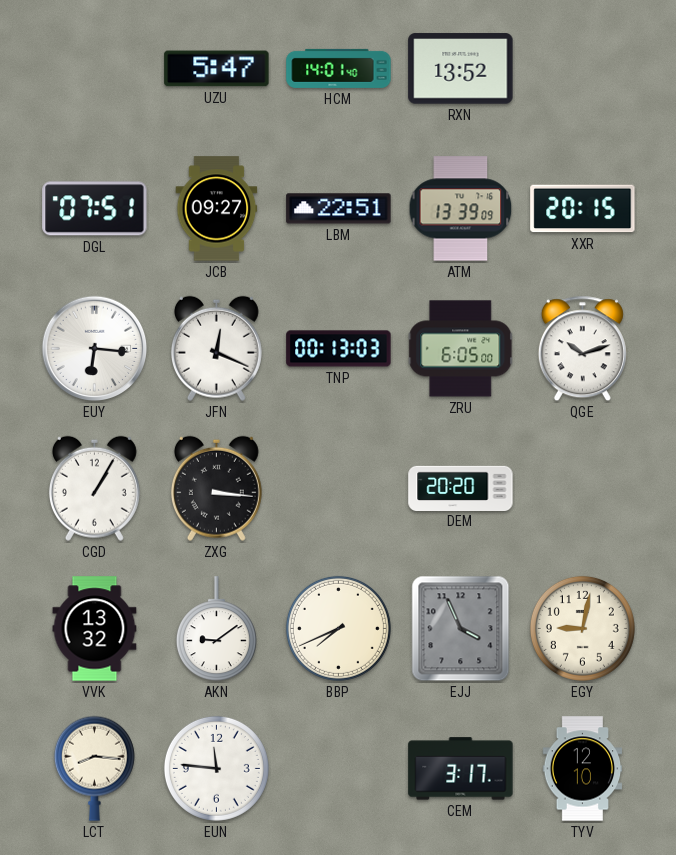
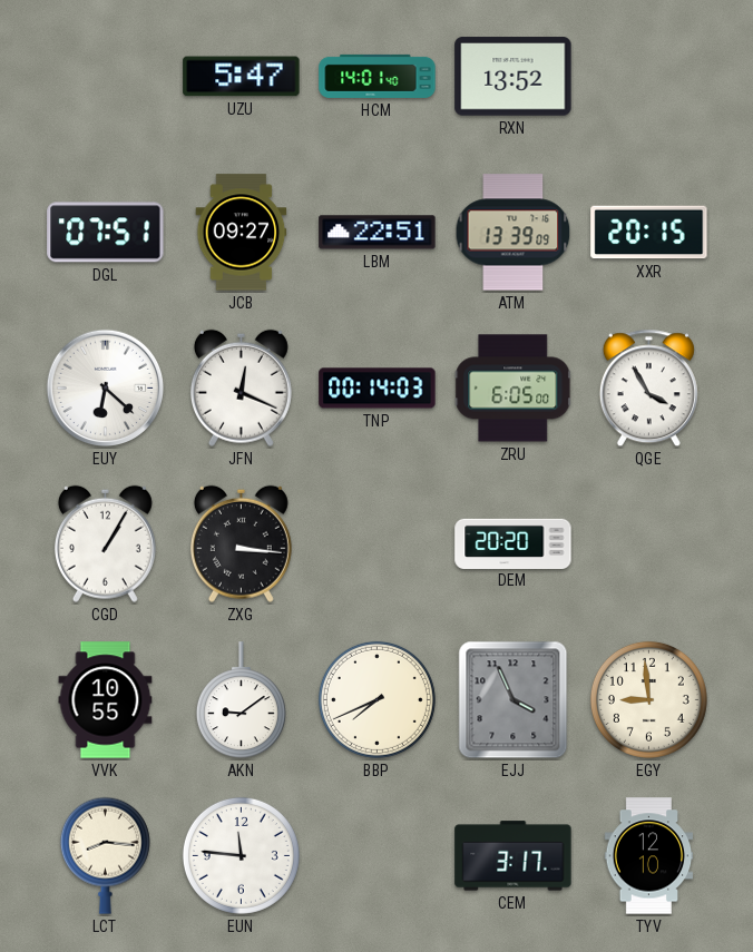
EUY: 6:16 -> 6:22
TNP: 00:13 -> 00:14
QGE: 10:12 -> 3:55
VVK: 13:32 -> 10:55
EGY: 9:02 -> 8:59
